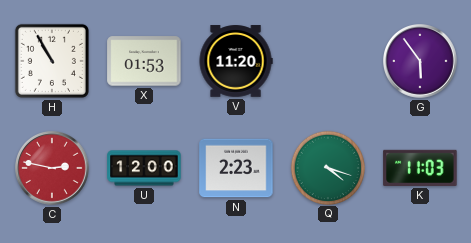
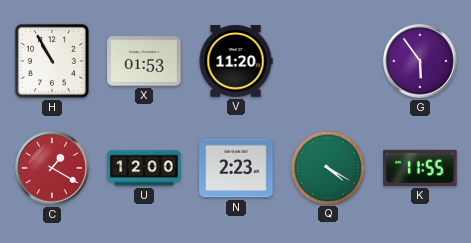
C: 2:47 -> 1:20
Q: 4:18 -> 4:20
K: 11:03 -> 11:55
